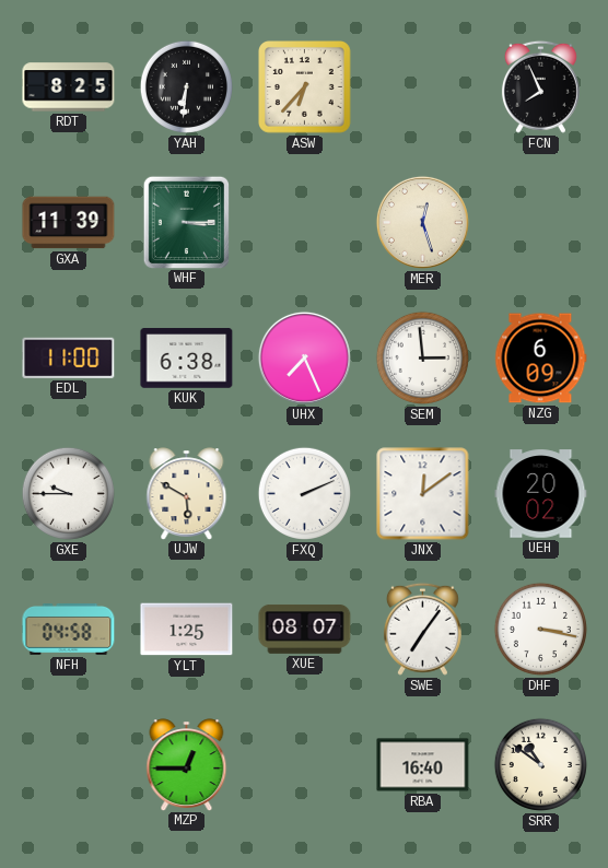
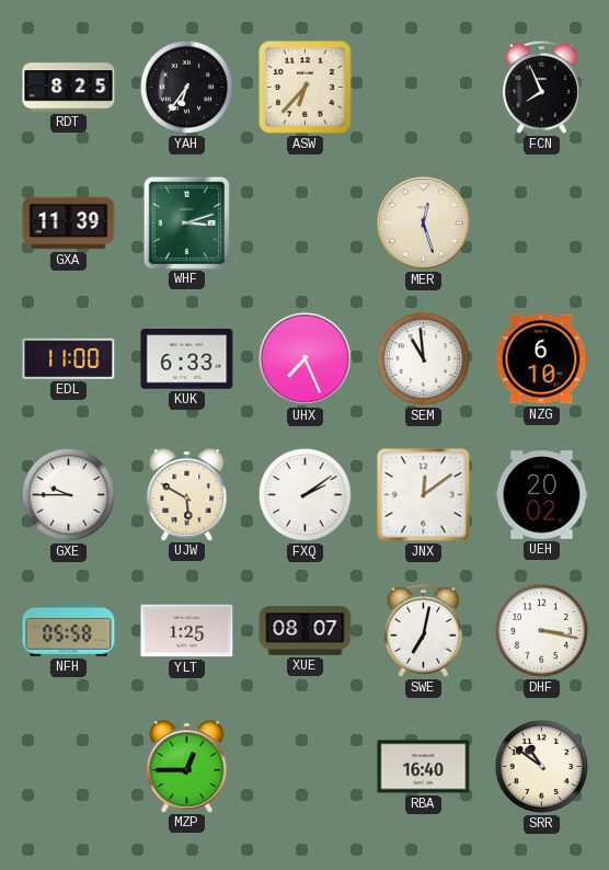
YAH: 6:31 -> 6:36
WHF: 3:15 -> 3:12
KUK: 6:38 -> 6:33
SEM: 2:59 -> 10:59
NZG: 6:09 -> 6:10
FXQ: 2:11 -> 2:09
NFH: 04:58 -> 05:58
SWE: 7:06 -> 7:02
